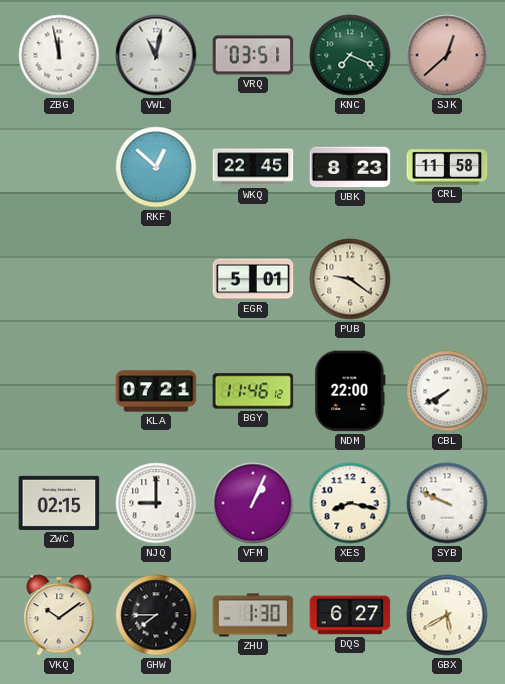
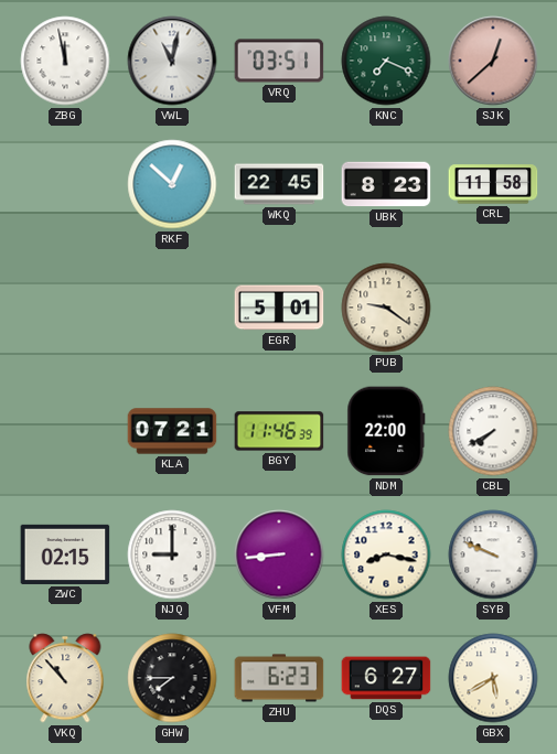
BGY: 11:46:12 -> 11:46:39
VFM: 1:04 -> 8:44
VKQ: 10:09 -> 10:53
ZHU: 1:30 -> 6:23
